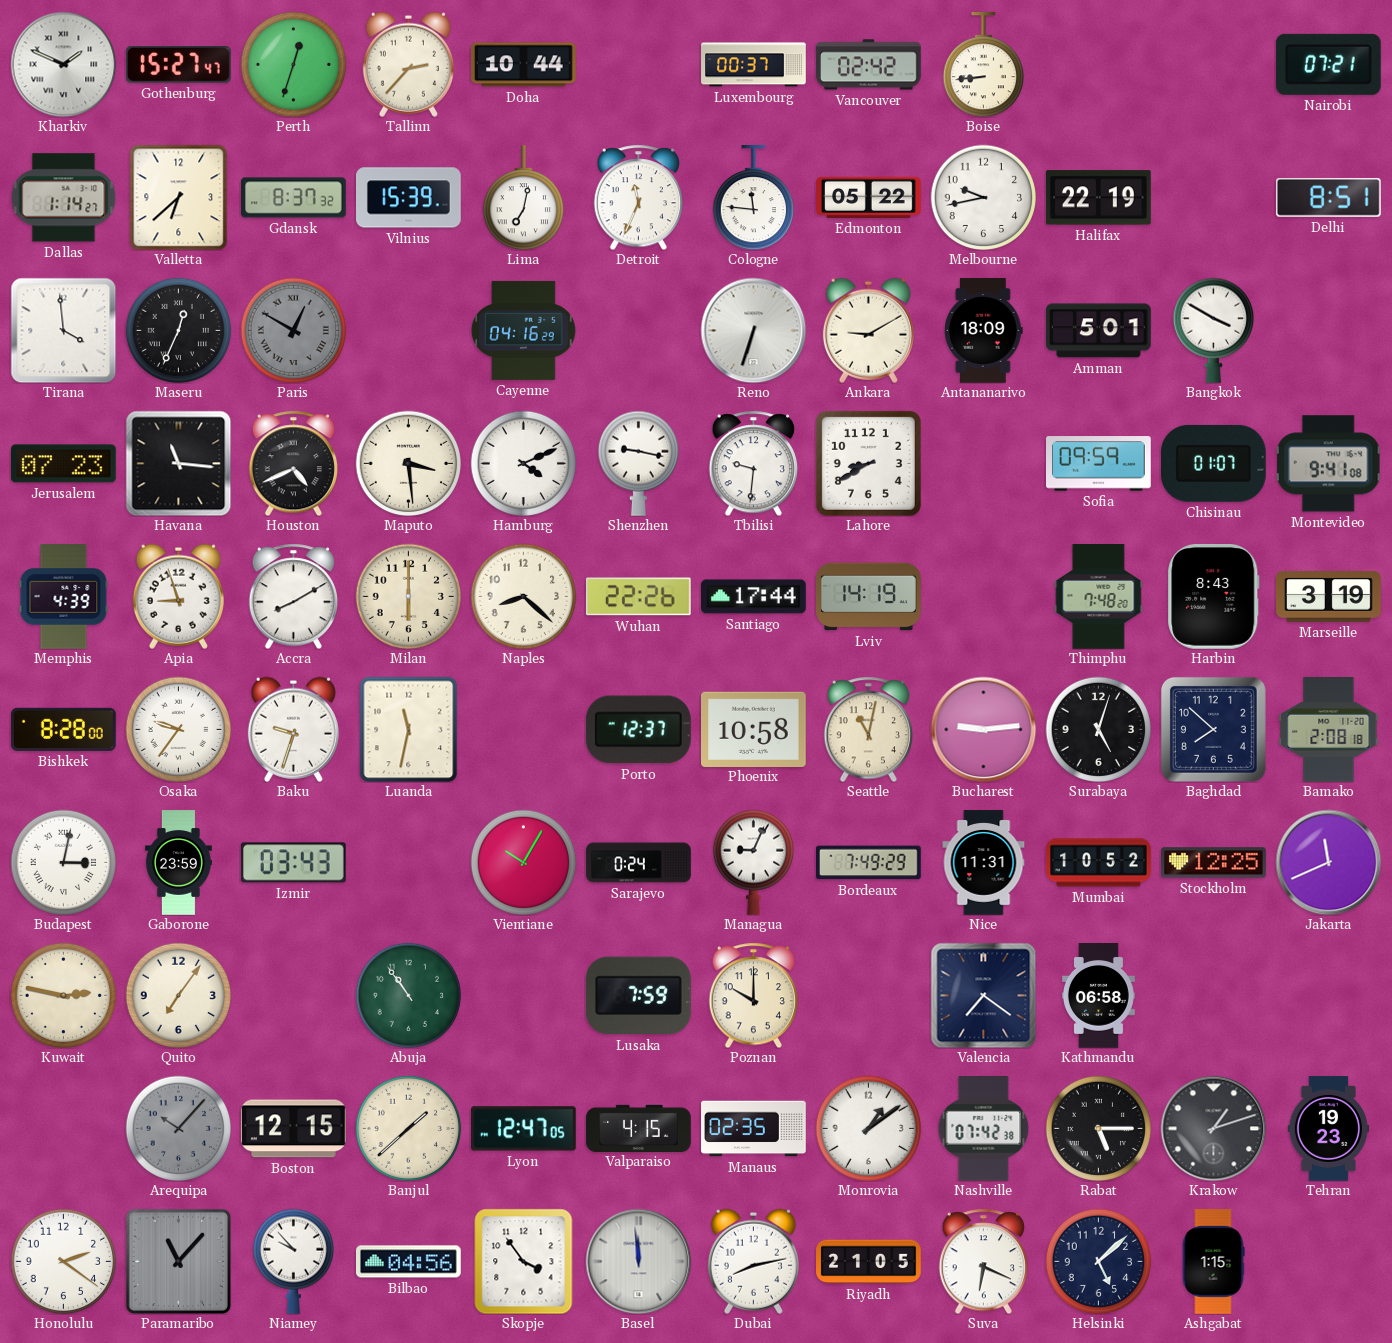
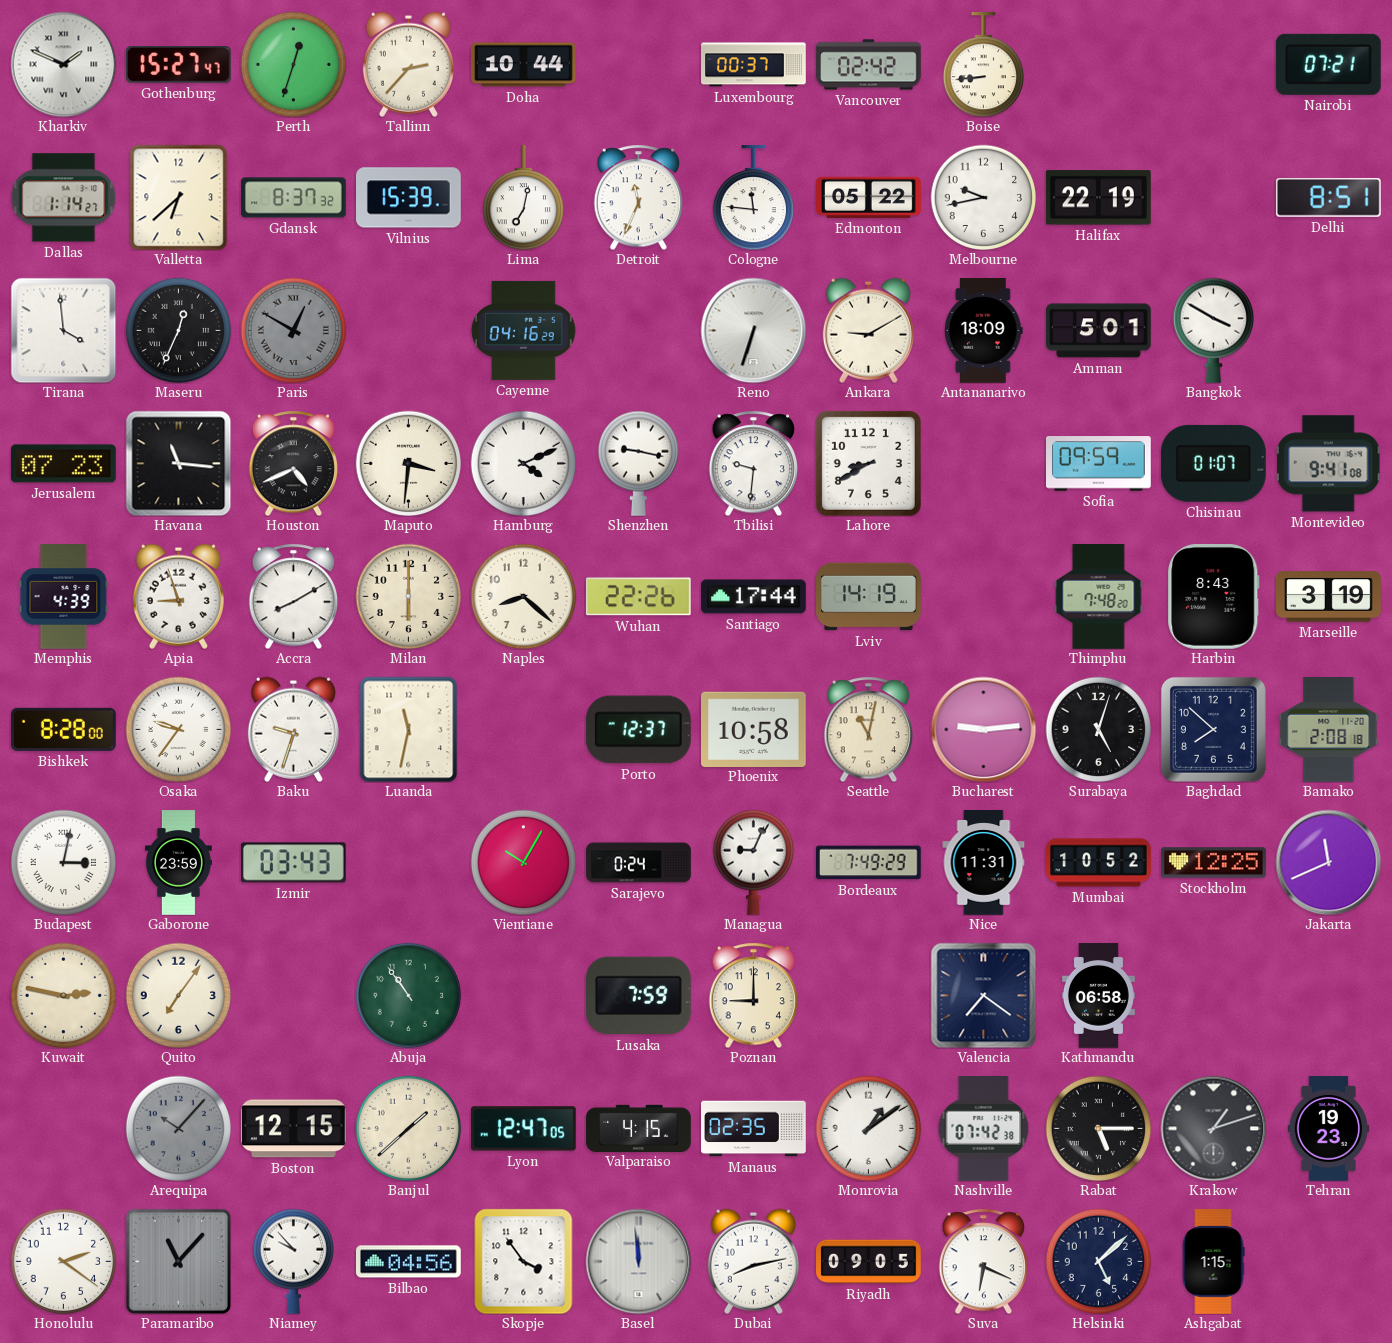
Maputo: 3:29 -> 3:31
Poznan: 10:00 -> 9:00
Riyadh: 21:05 -> 09:05
